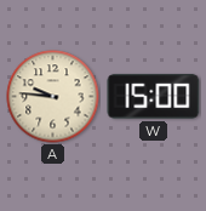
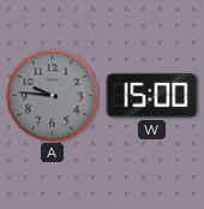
A dial: cream -> grey
